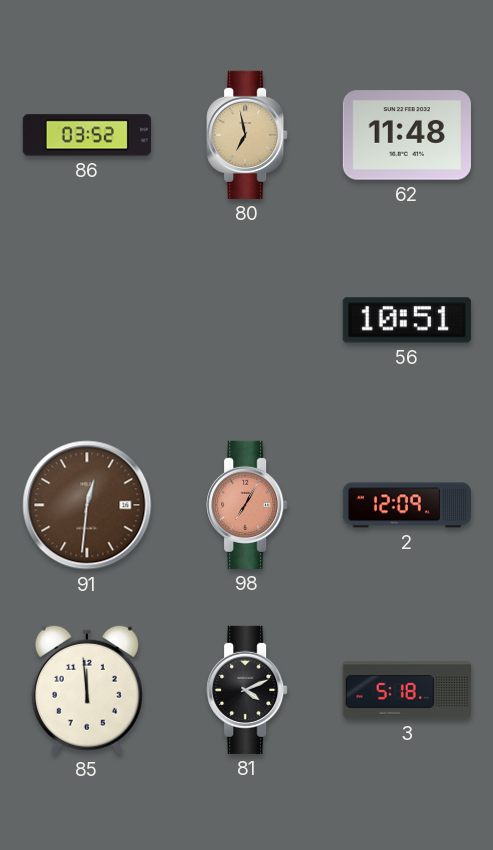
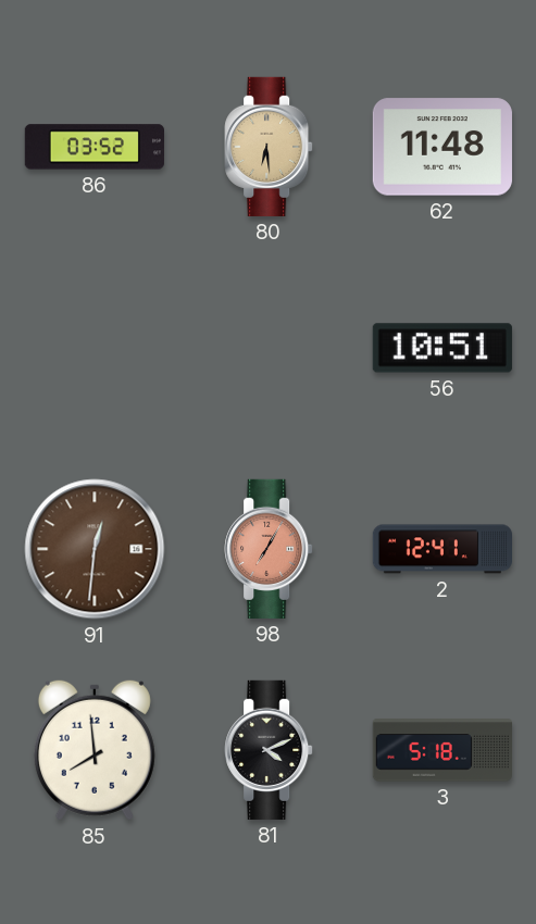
80: 6:58 -> 6:29
2: 12:09 -> 12:41
85: 11:59 -> 7:59
